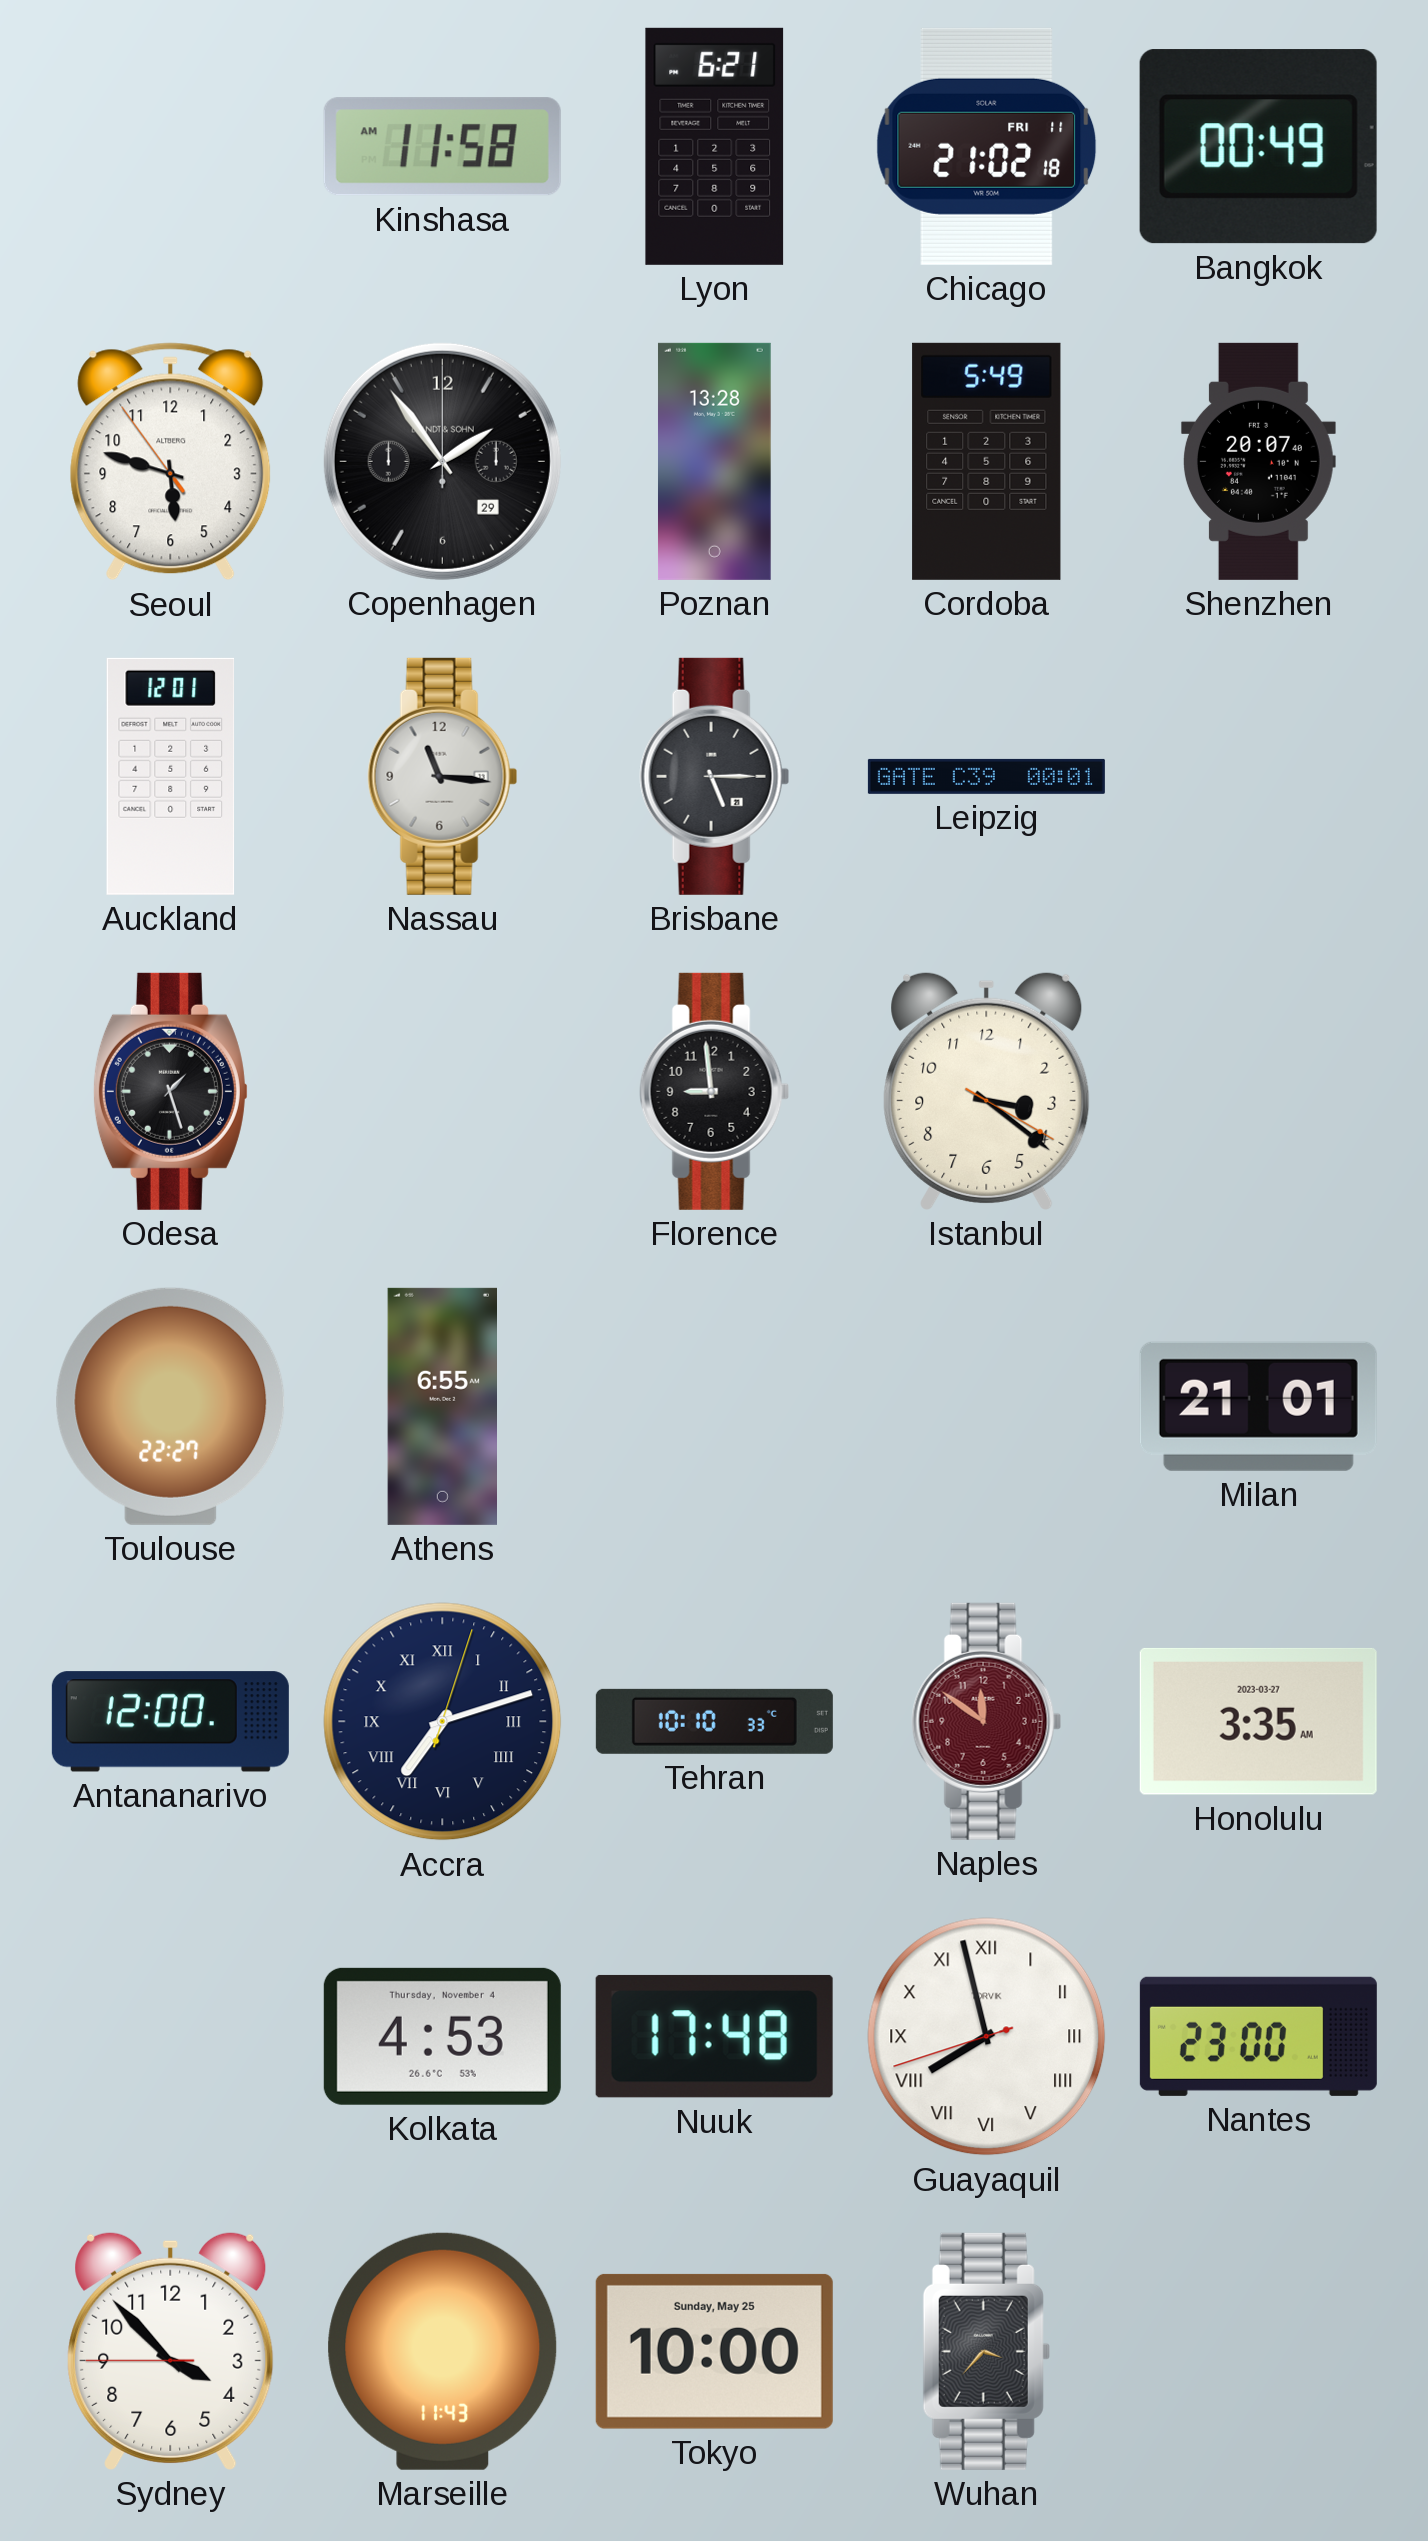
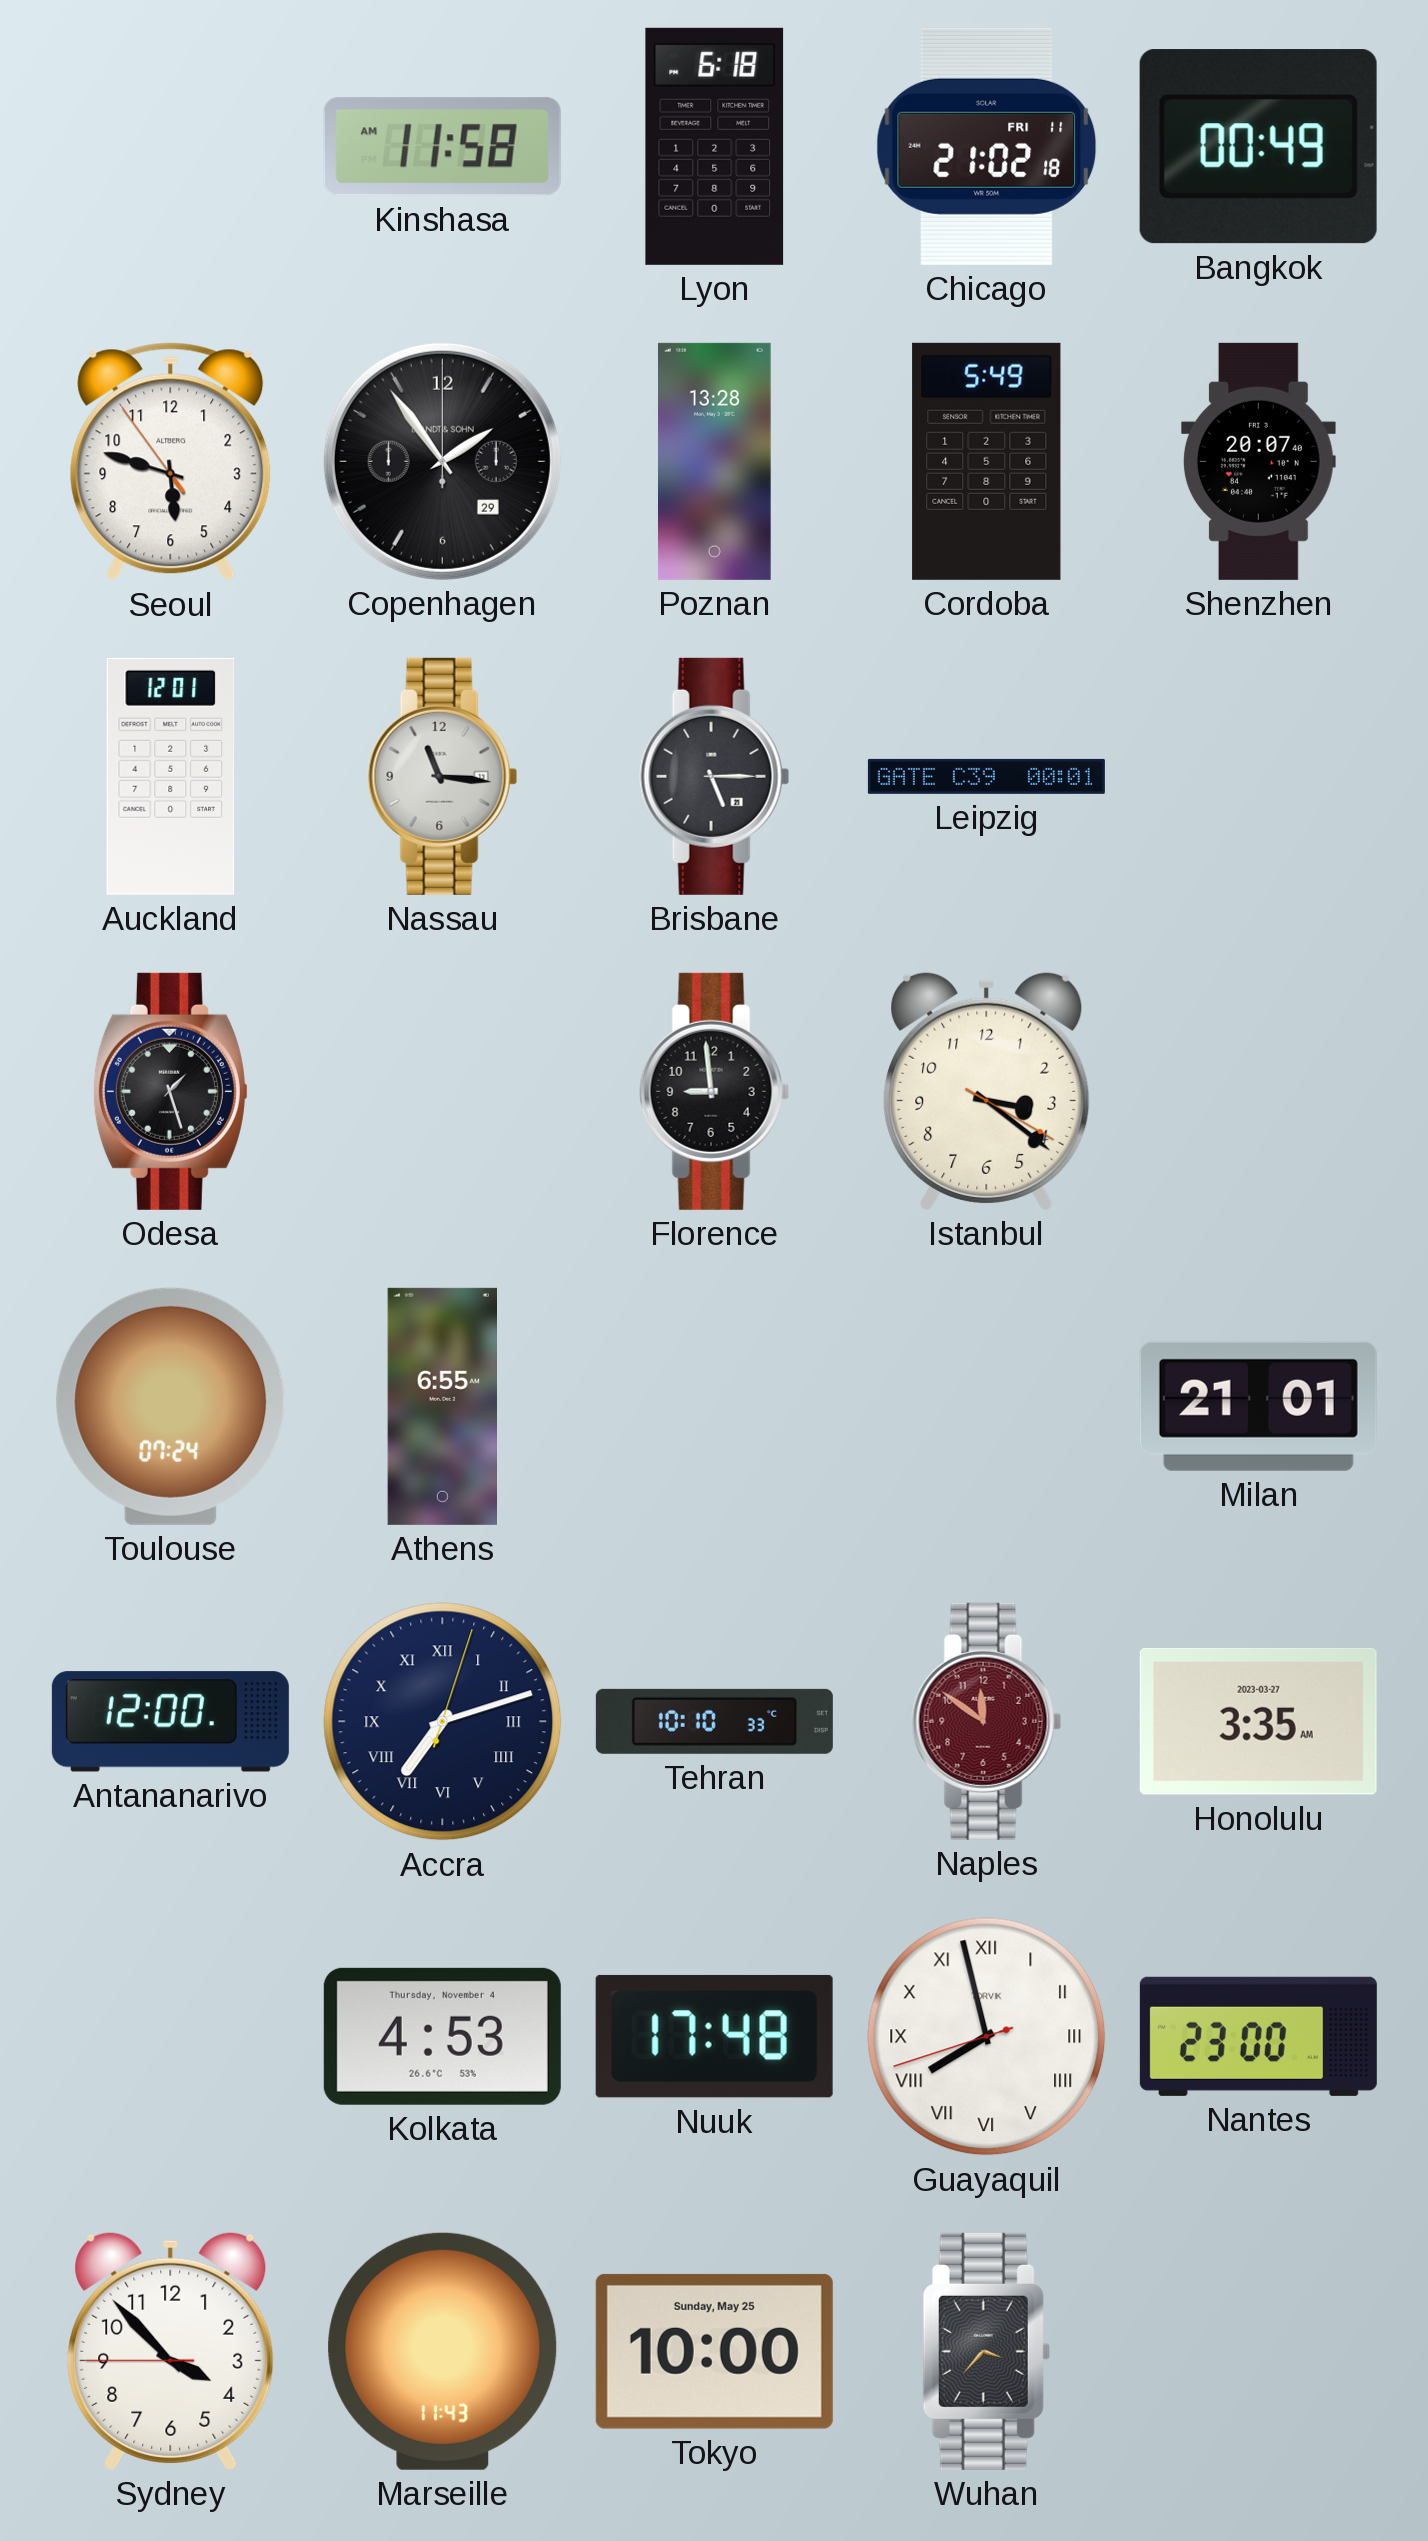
Lyon: 6:21 -> 6:18
Toulouse: 22:27 -> 07:24
